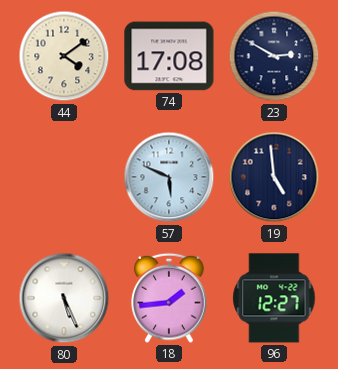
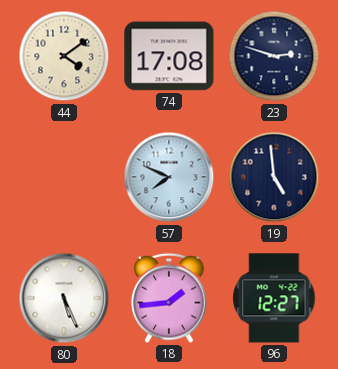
23: 2:50 -> 2:48
57: 5:49 -> 7:49
